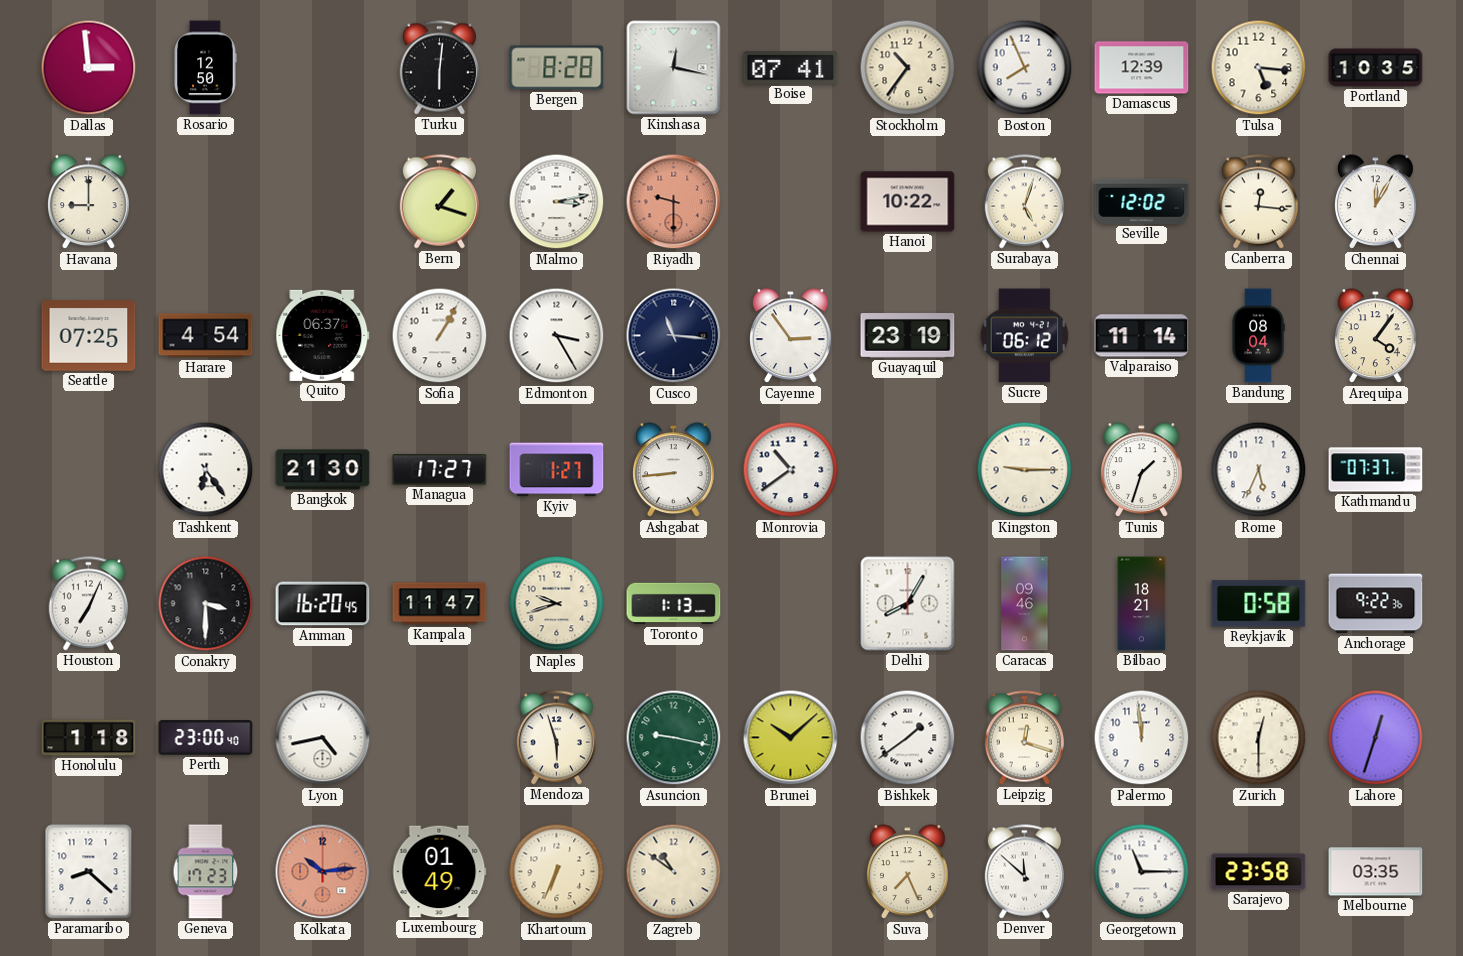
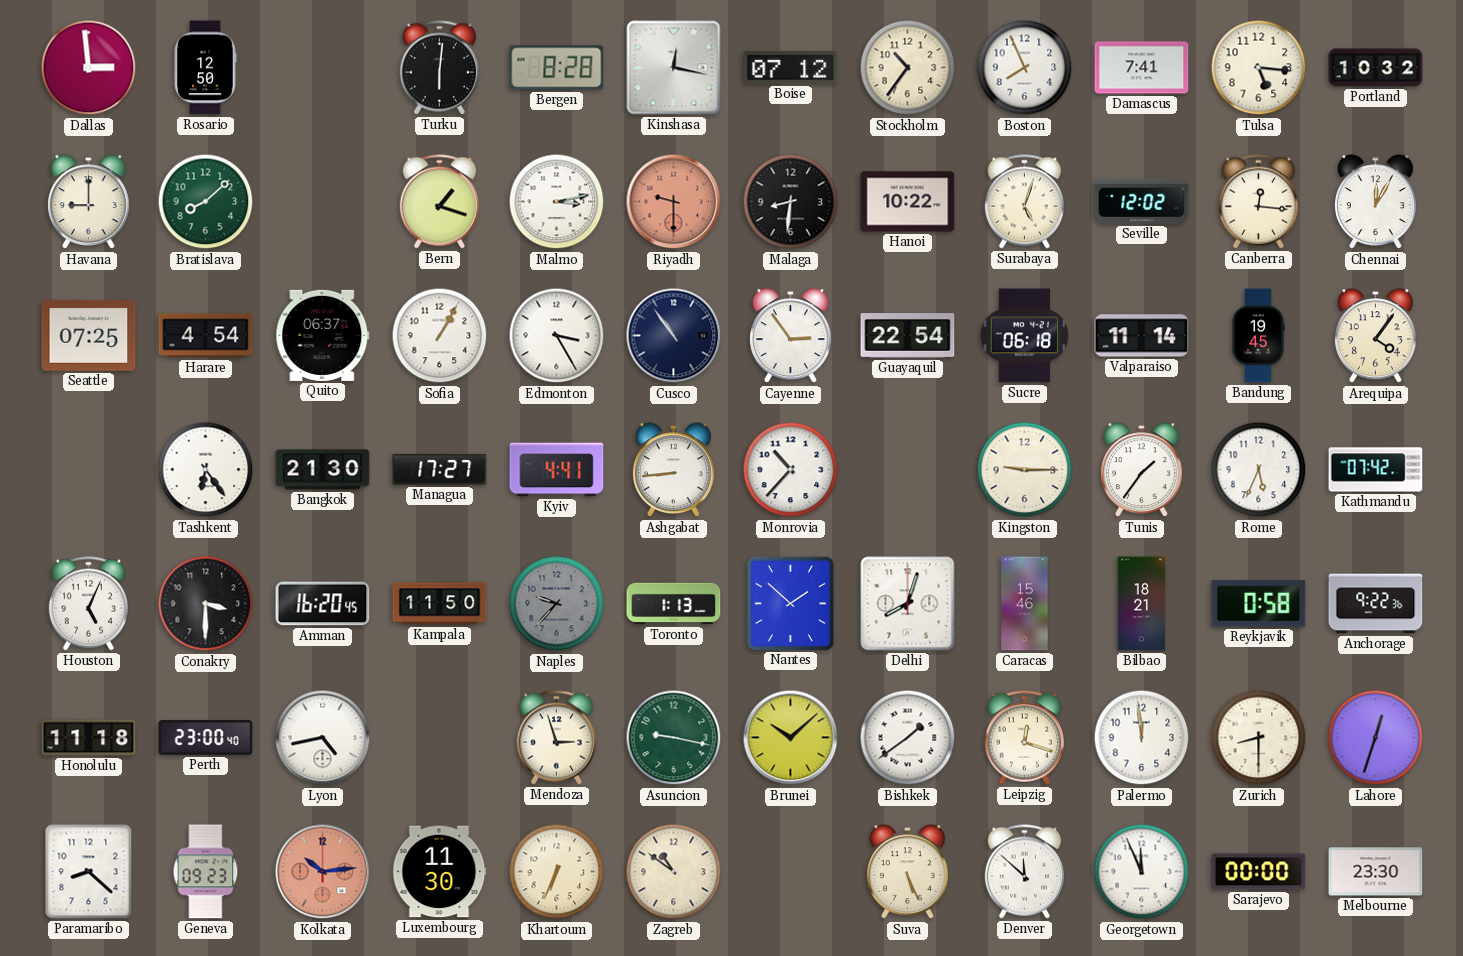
Boise: 07:41 -> 07:12
Damascus: 12:39 -> 7:41
Portland: 10:35 -> 10:32
Bratislava: none -> 8:08
Malaga: none -> 8:31
Cusco: 11:16 -> 10:54
Guayaquil: 23:19 -> 22:54
Sucre: 06:12 -> 06:18
Bandung: 08:04 -> 19:45
Kyiv: 1:27 -> 4:41
Monrovia: 10:39 -> 10:37
Tunis: 1:33 -> 1:36
Kathmandu: 07:37 -> 07:42
Houston: 7:04 -> 5:04
Kampala: 11:47 -> 11:50
Naples: 9:42 -> 9:37
Naples dial: cream -> grey
Nantes: none -> 1:52
Delhi: 8:05 -> 8:03
Caracas: 09:46 -> 15:46
Honolulu: 1:18 -> 11:18
Mendoza: 5:57 -> 2:57
Zurich: 12:30 -> 8:30
Geneva: 17:23 -> 09:23
Luxembourg: 01:49 -> 11:30
Suva: 7:26 -> 5:26
Georgetown: 11:15 -> 11:56
Sarajevo: 23:58 -> 00:00
Melbourne: 03:35 -> 23:30
